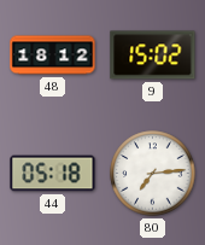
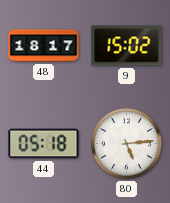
48: 18:12 -> 18:17
80: 7:14 -> 5:14
